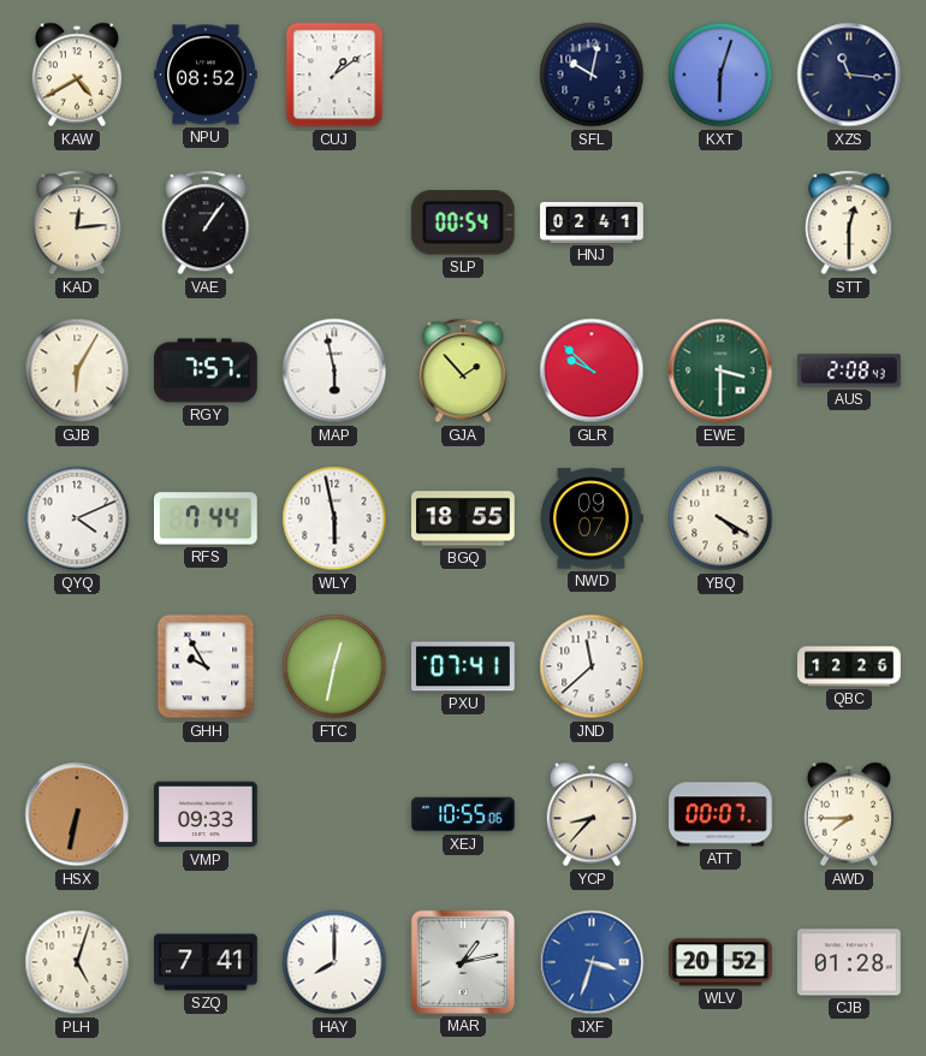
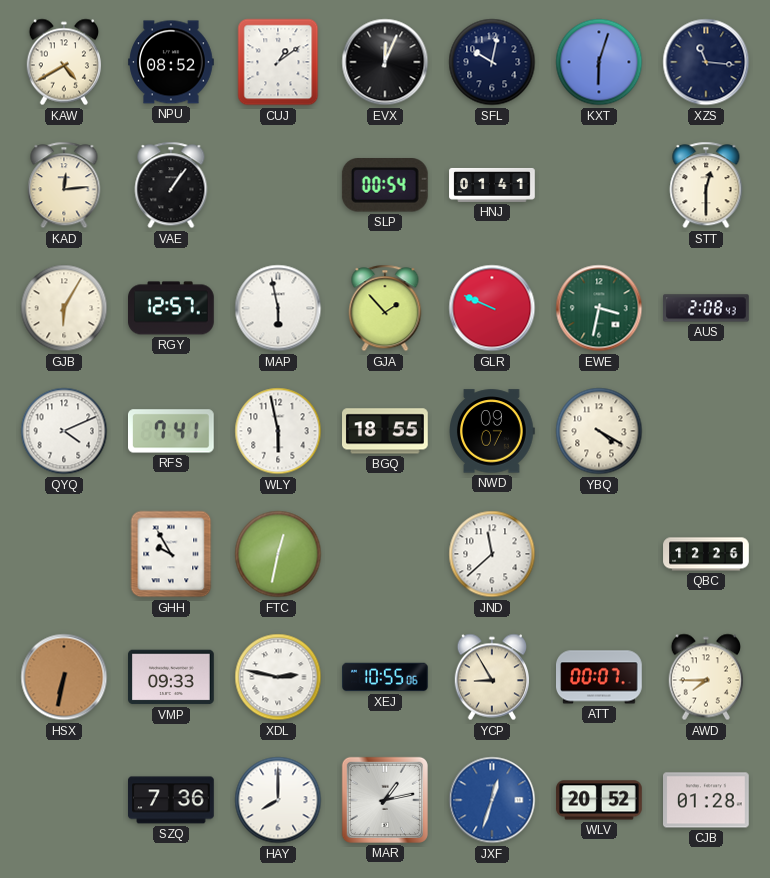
EVX: none -> 12:04
HNJ: 02:41 -> 01:41
RGY: 7:57 -> 12:57
GLR: 9:52 -> 9:49
EWE: 3:30 -> 3:32
RFS: 7:44 -> 7:41
PXU: 07:41 -> none
XDL: none -> 2:47
YCP: 8:37 -> 8:55
PLH: 5:03 -> none
SZQ: 7:41 -> 7:36
JXF: 3:33 -> 12:33
